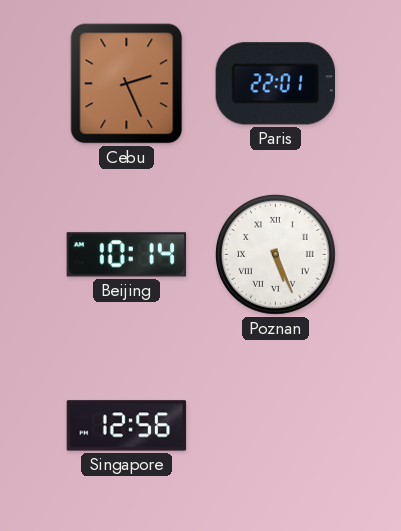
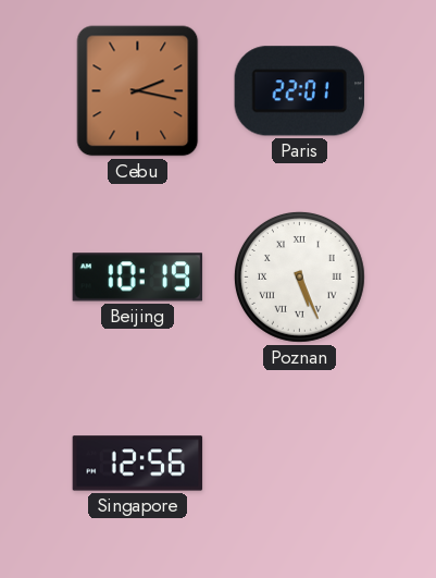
Cebu: 2:26 -> 2:17
Beijing: 10:14 -> 10:19
